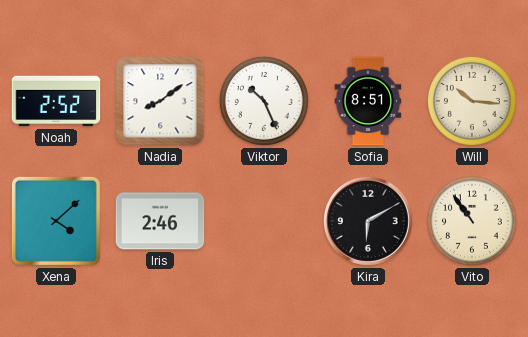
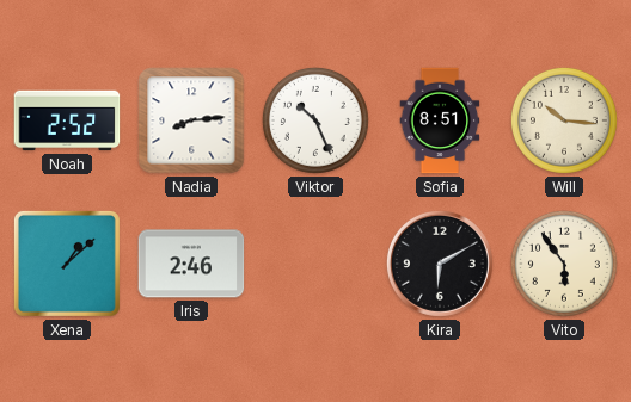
Nadia: 8:09 -> 8:14
Xena: 4:08 -> 1:08
Vito: 10:54 -> 5:54
